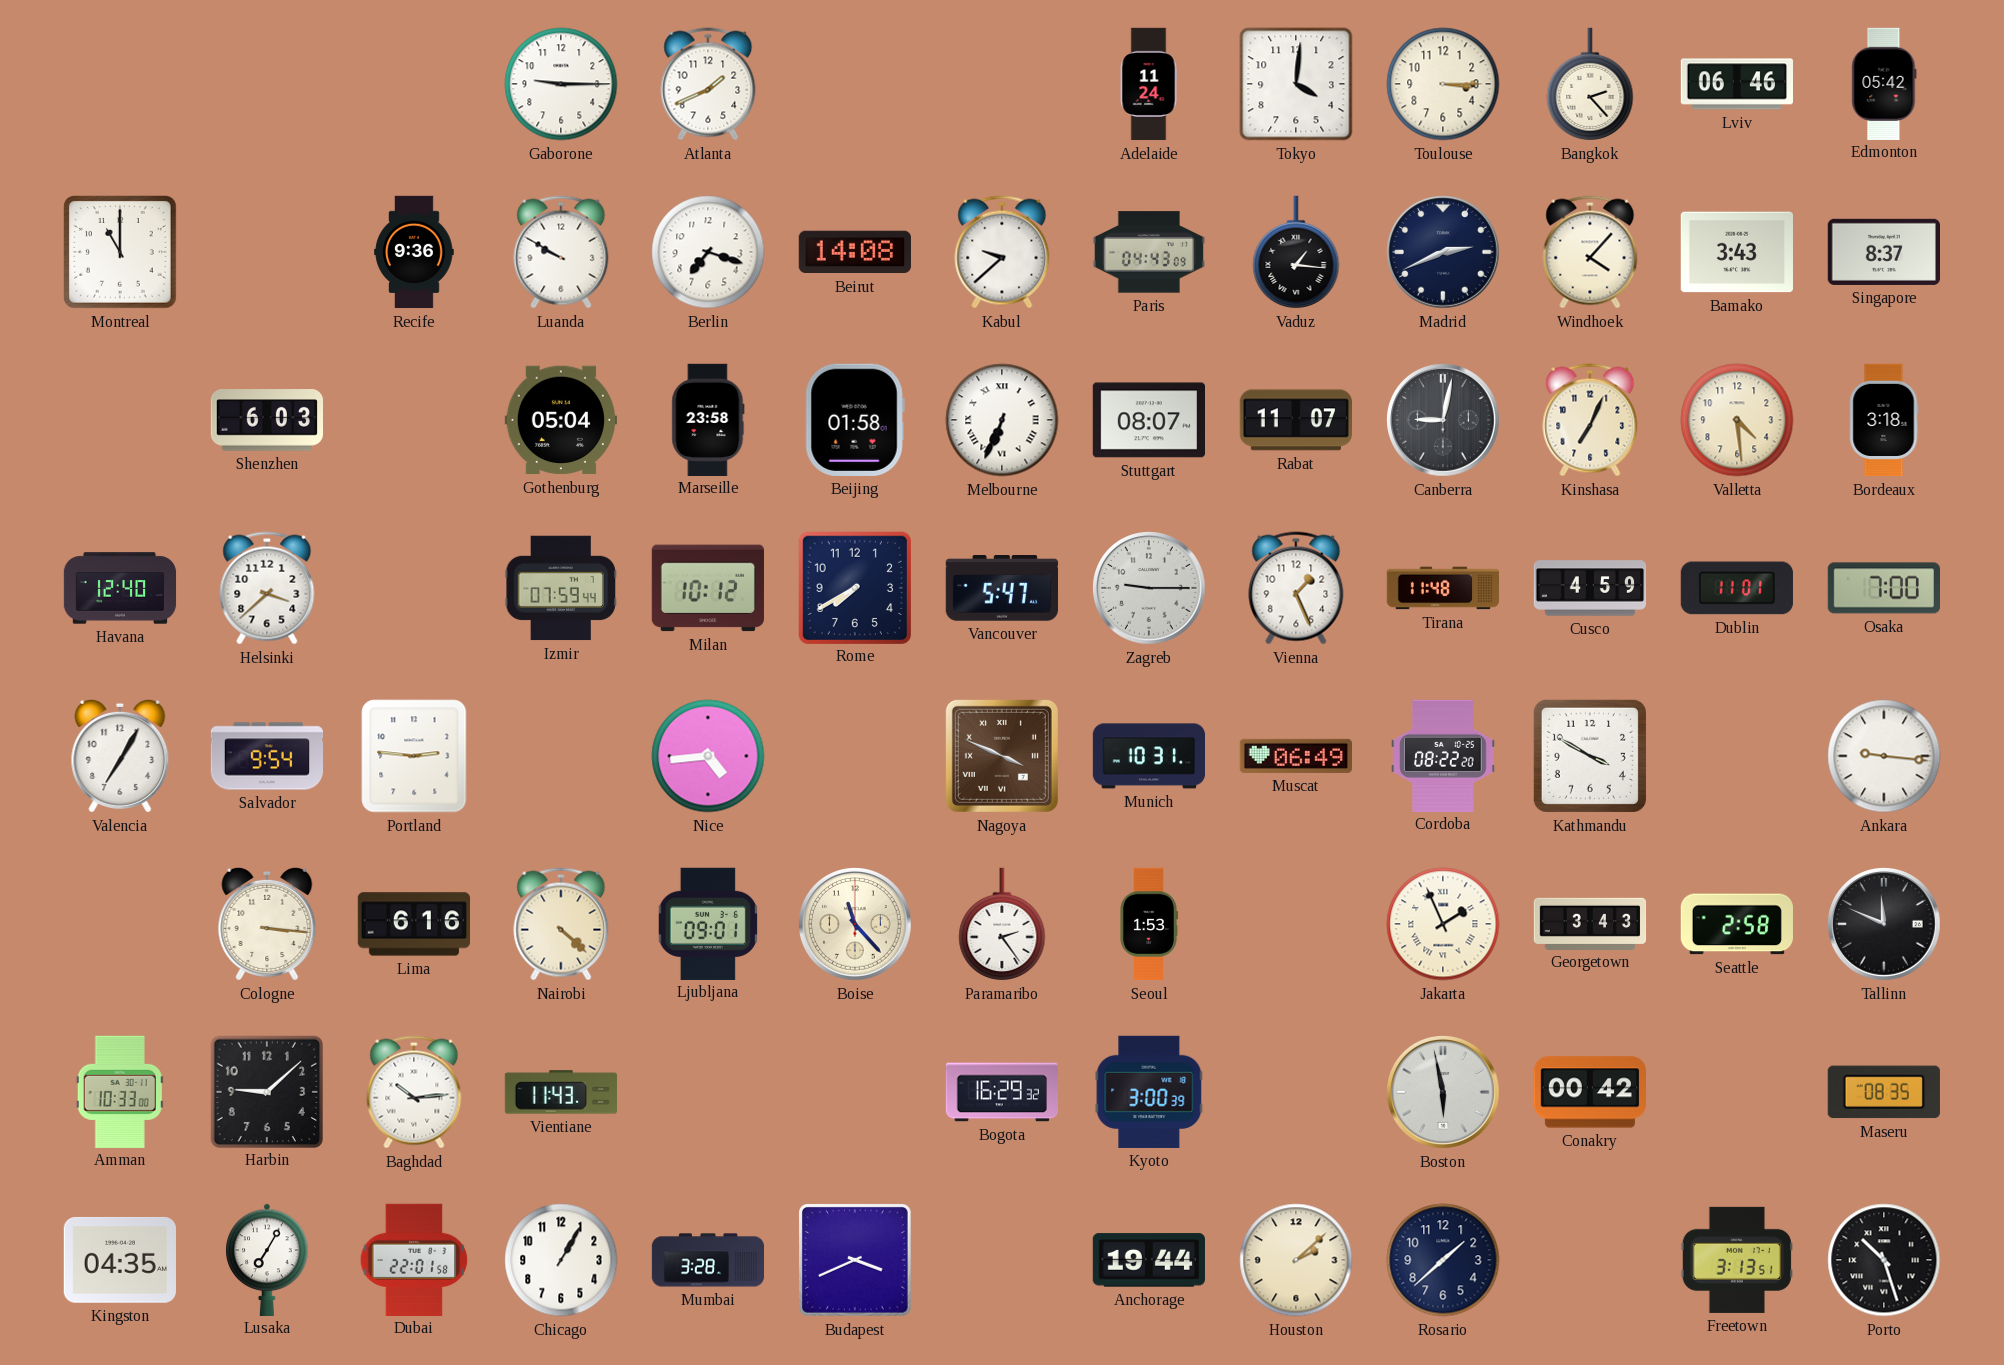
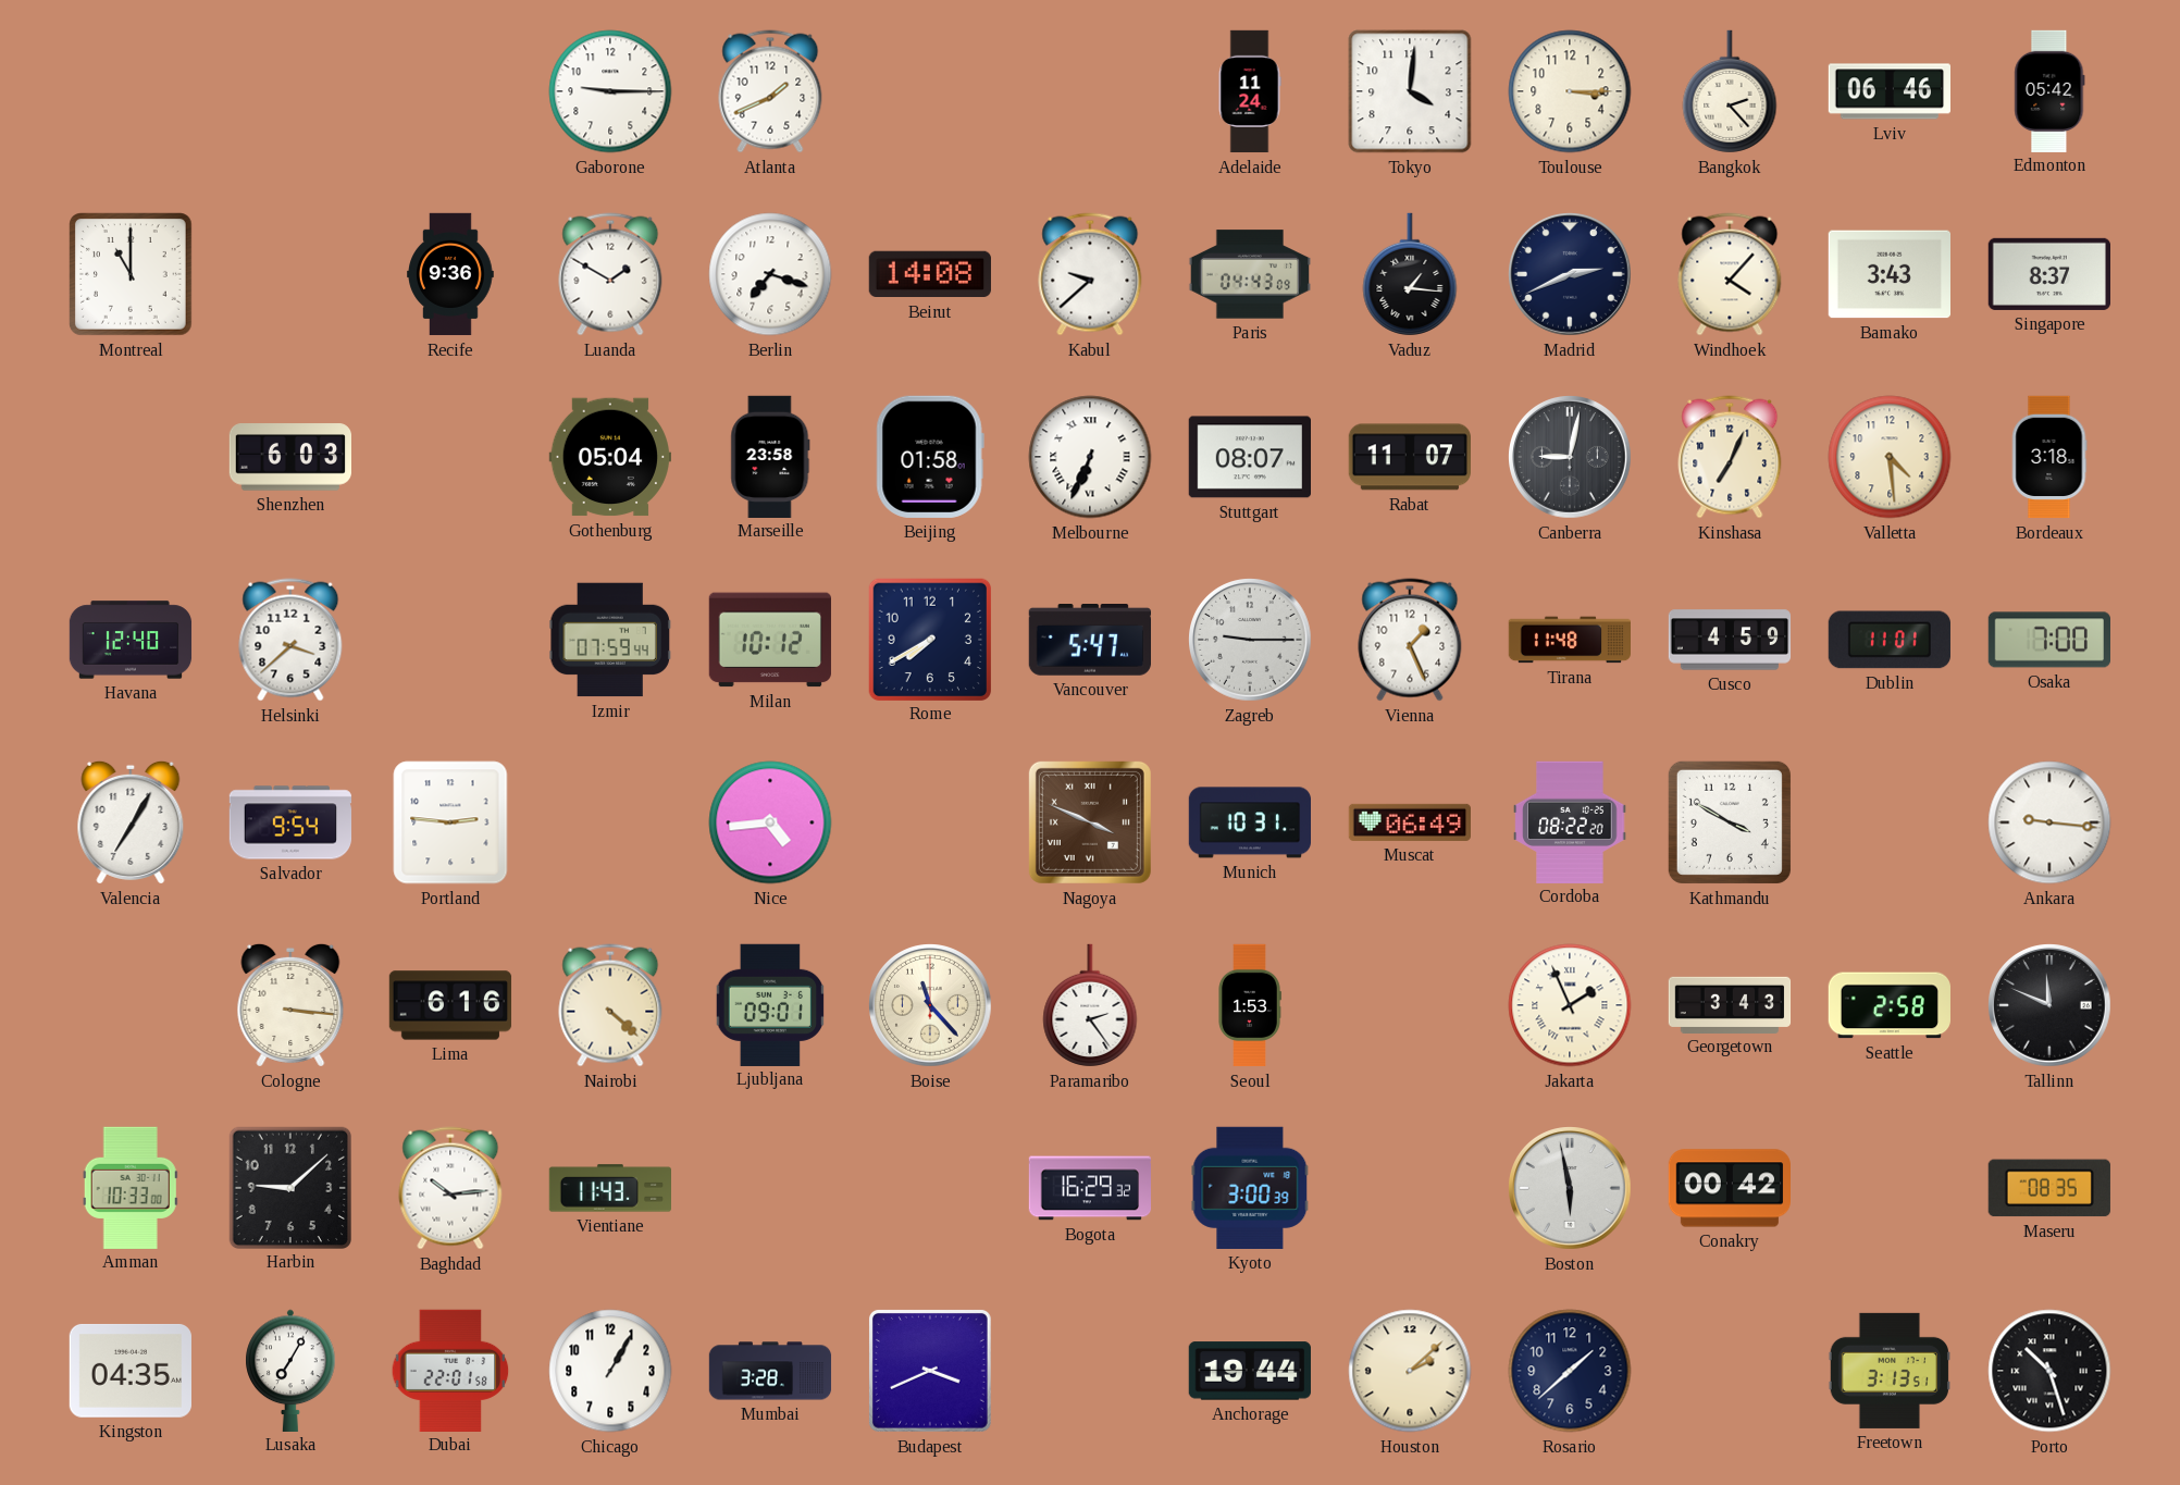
Luanda: 9:50 -> 1:50
